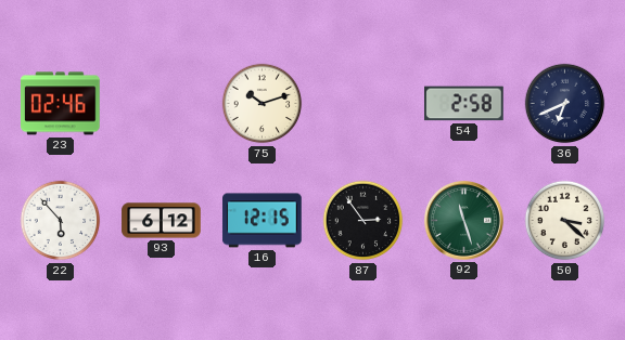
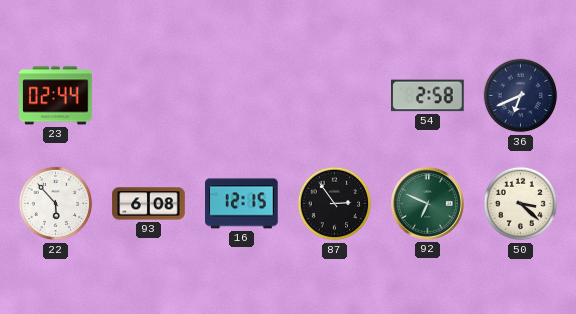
23: 02:46 -> 02:44
75: 10:12 -> none
93: 6:12 -> 6:08
92: 11:27 -> 6:49
